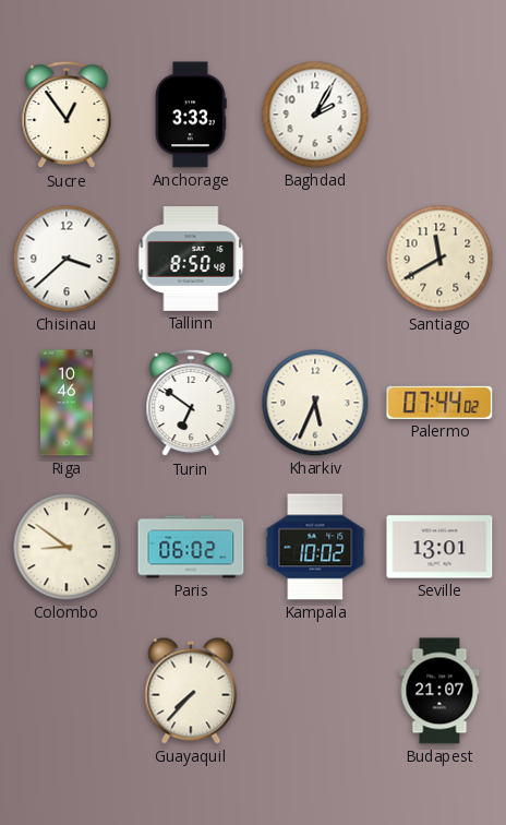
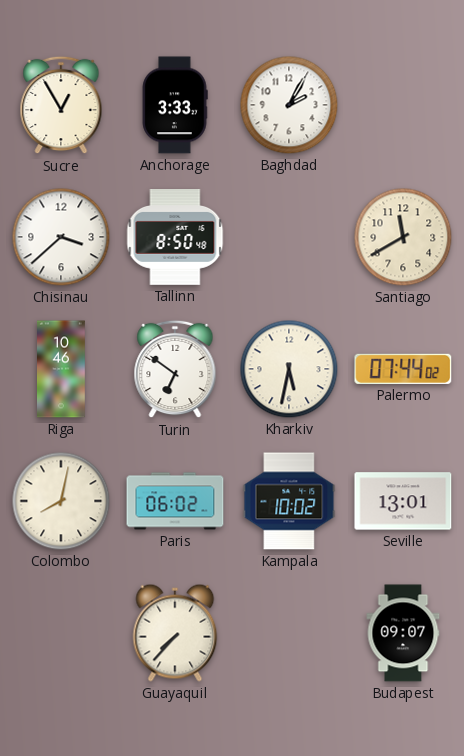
Sucre: 12:54 -> 12:55
Kharkiv: 5:34 -> 5:32
Colombo: 8:51 -> 8:02
Budapest: 21:07 -> 09:07
